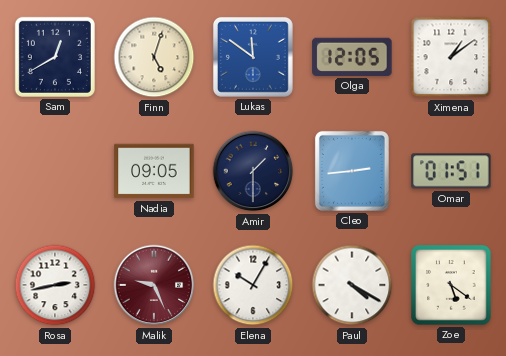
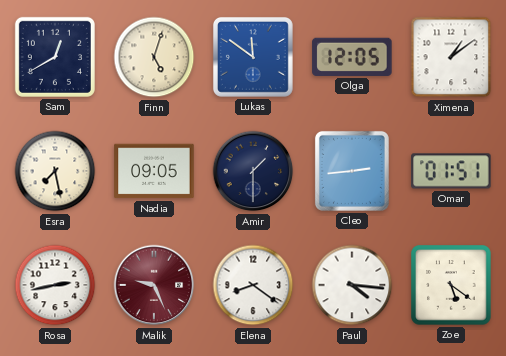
Esra: none -> 7:28
Elena: 10:05 -> 8:21
Paul: 4:20 -> 4:16
